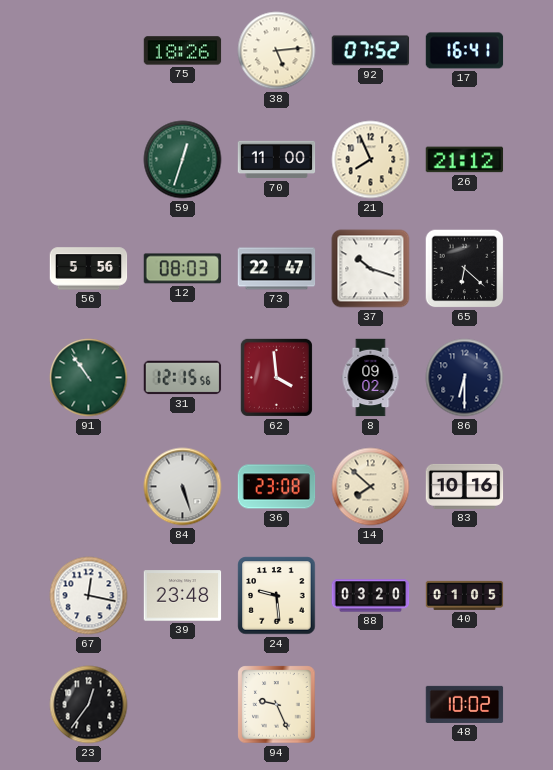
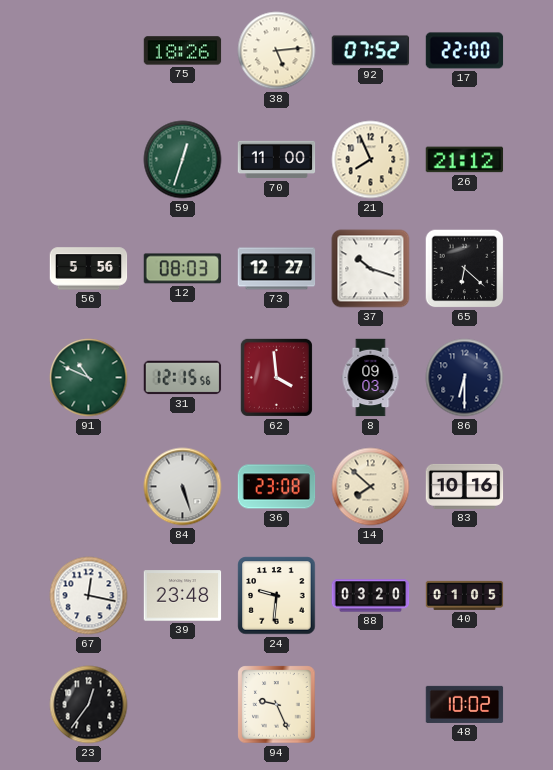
17: 16:41 -> 22:00
73: 22:47 -> 12:27
91: 10:54 -> 10:49
8: 09:02 -> 09:03
24: 9:29 -> 9:31
